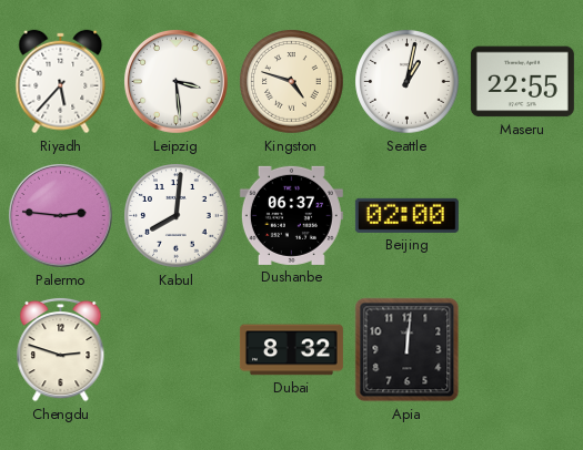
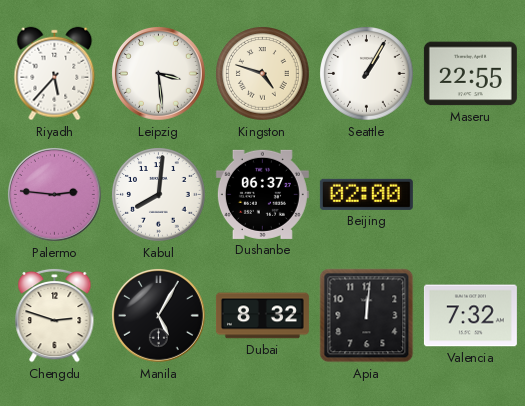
Seattle: 1:02 -> 1:05
Manila: none -> 5:05
Valencia: none -> 7:32
